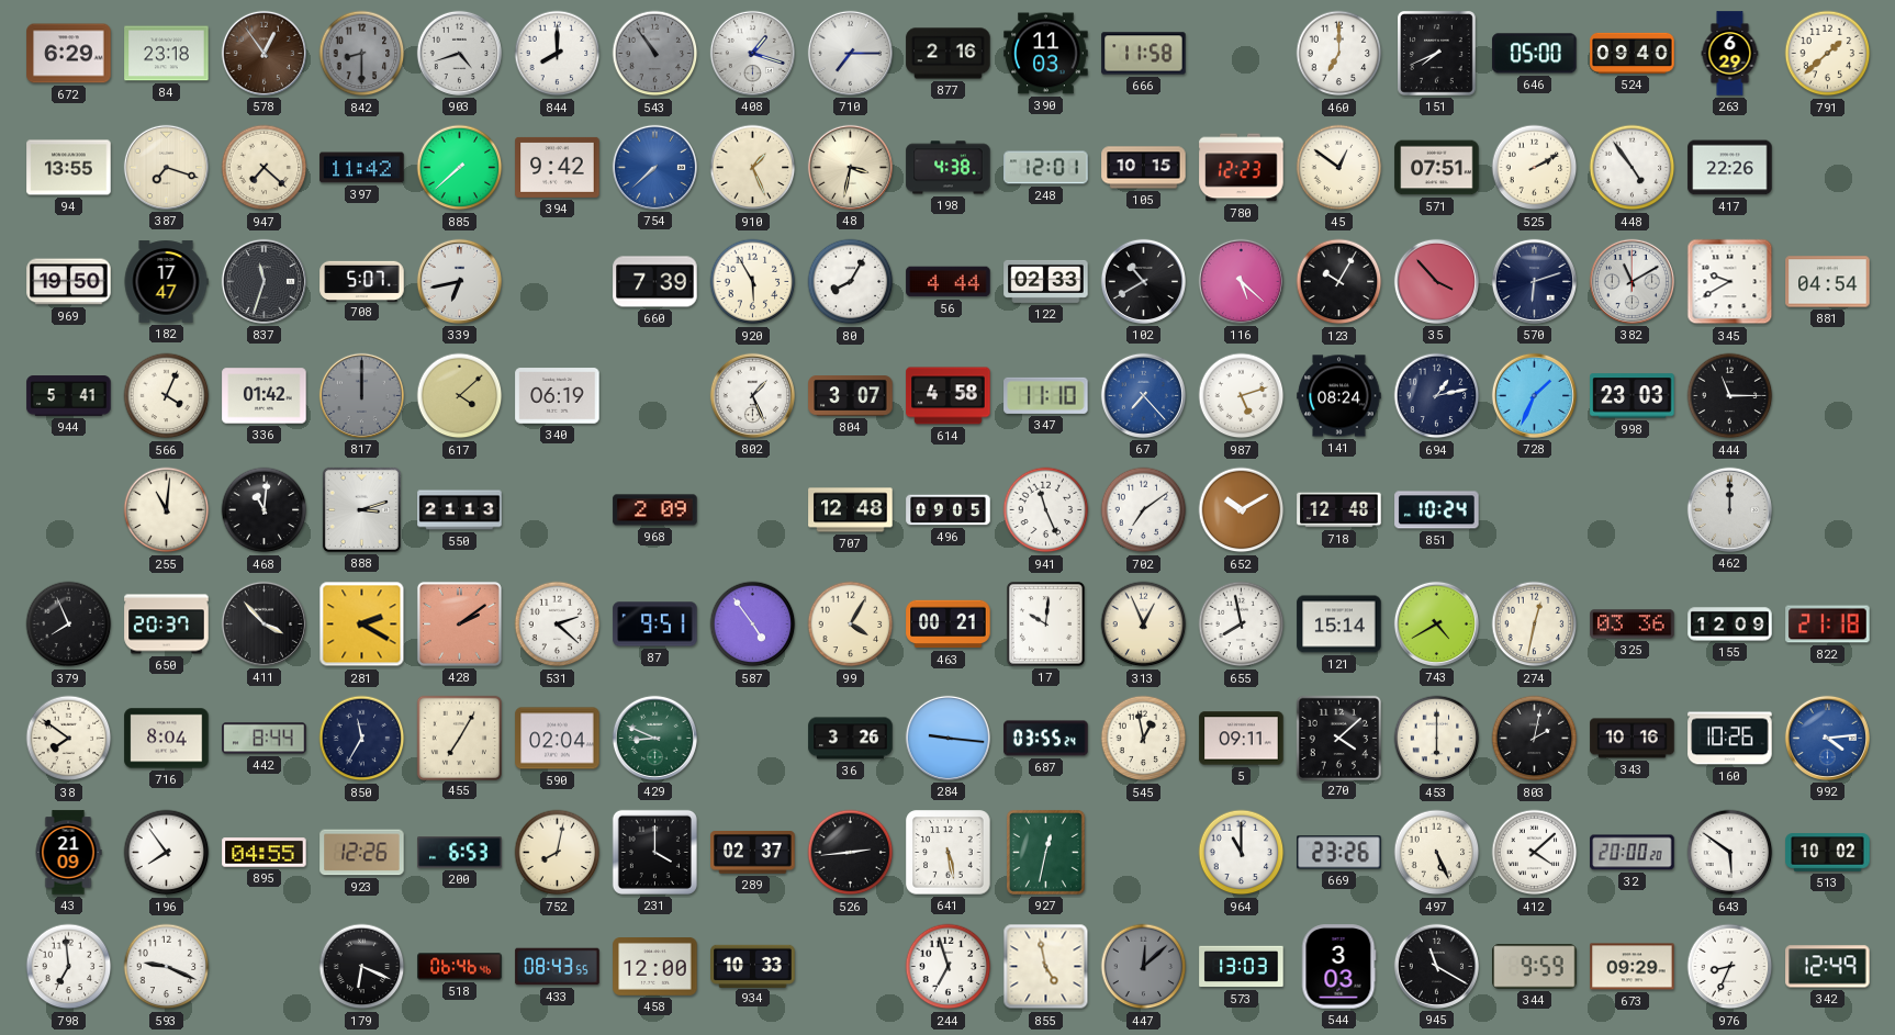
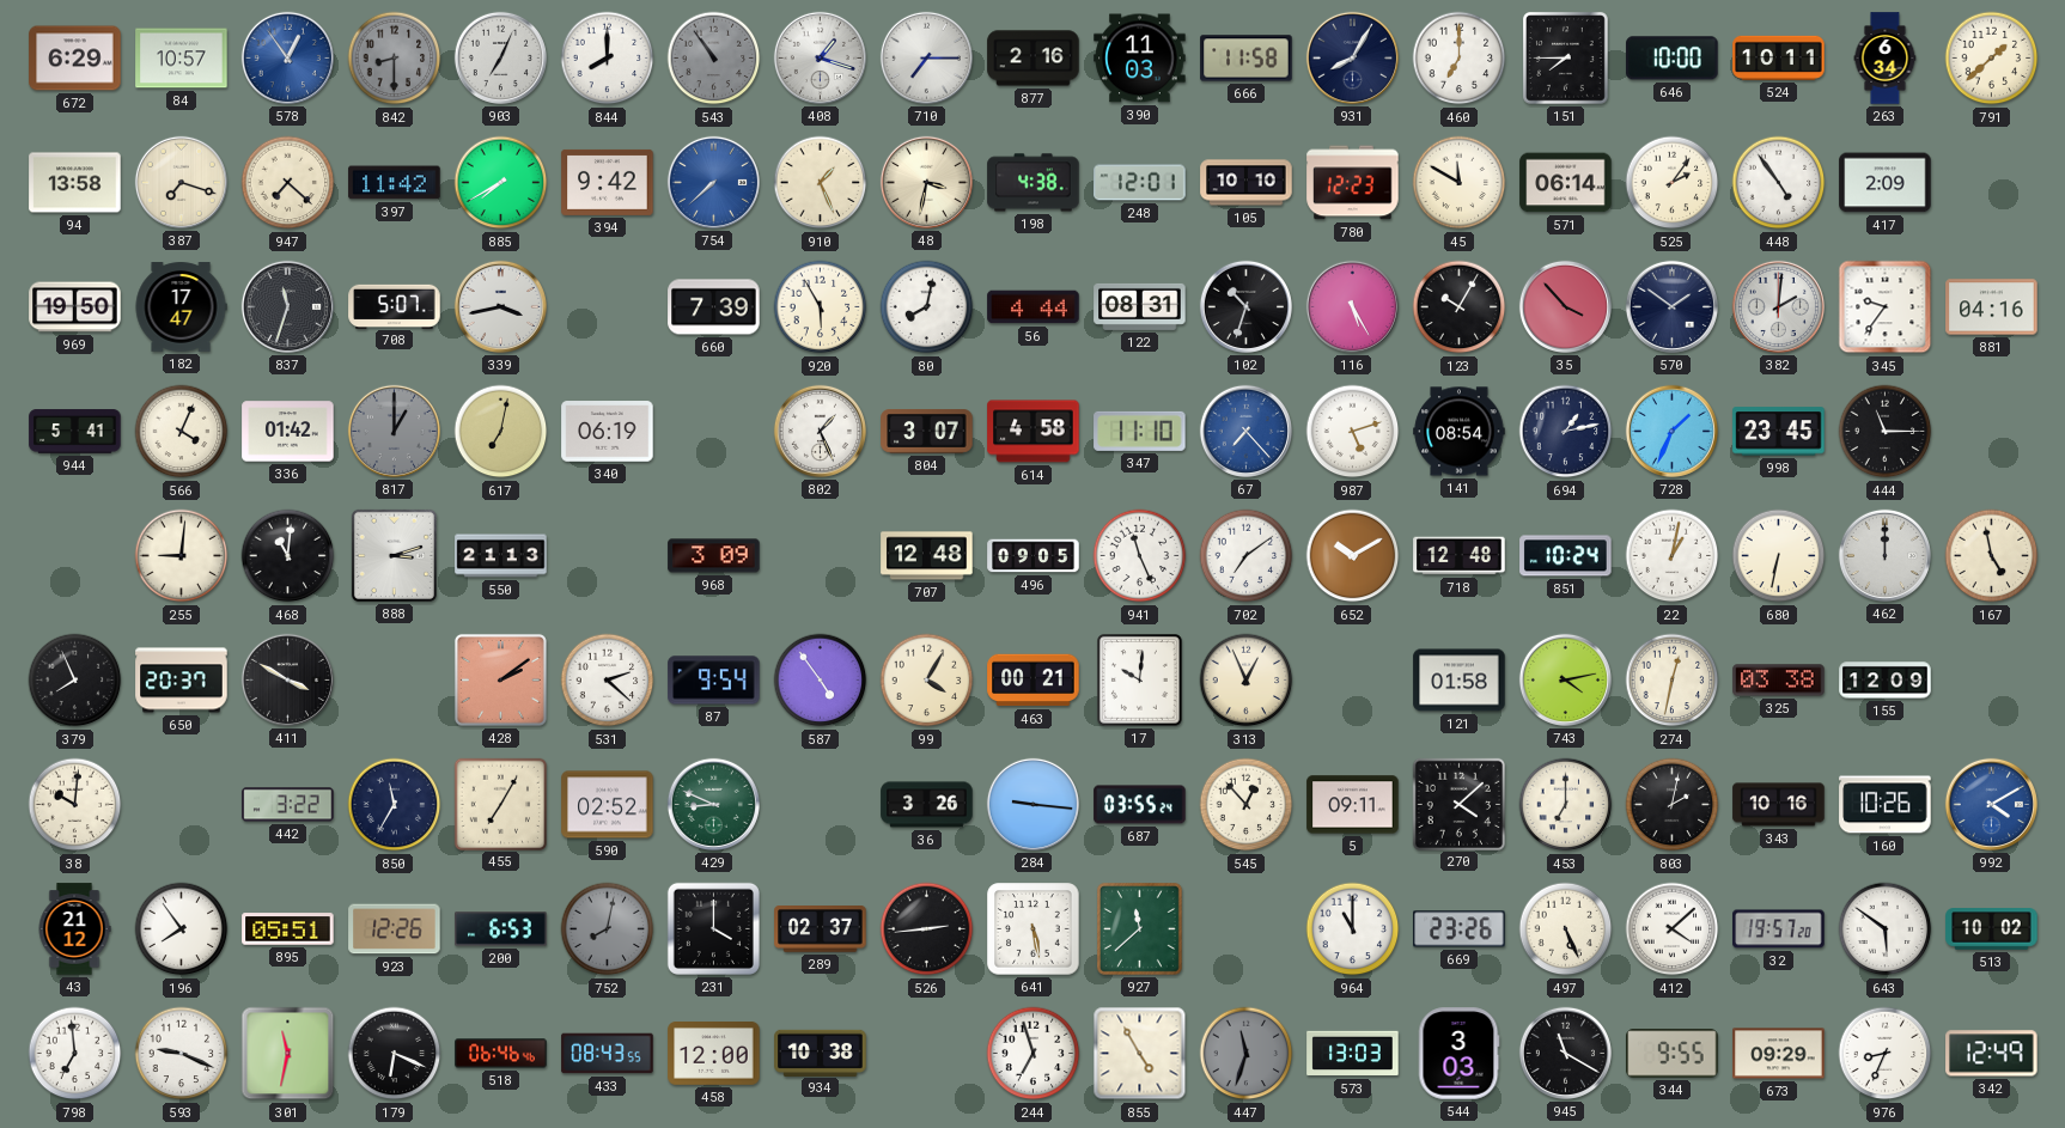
84: 23:18 -> 10:57
578 dial: brown -> blue
903: 4:42 -> 7:04
931: none -> 8:05
151: 7:41 -> 7:45
646: 05:00 -> 10:00
524: 09:40 -> 10:11
263: 6:29 -> 6:34
94: 13:55 -> 13:58
885: 7:38 -> 7:40
105: 10:15 -> 10:10
45: 12:51 -> 11:50
571: 07:51 -> 06:14
525: 2:10 -> 2:06
417: 22:26 -> 2:09
339: 6:43 -> 3:43
80: 8:05 -> 8:02
122: 02:33 -> 08:31
102: 10:40 -> 10:33
116: 5:22 -> 5:25
570: 6:12 -> 1:51
382: 11:10 -> 2:01
345: 9:40 -> 9:36
881: 04:54 -> 04:16
817: 12:00 -> 1:00
617: 4:08 -> 7:02
141: 08:24 -> 08:54
998: 23:03 -> 23:45
255: 11:01 -> 9:01
968: 2:09 -> 3:09
22: none -> 1:02
680: none -> 6:32
167: none -> 4:58
411: 3:53 -> 3:50
281: 2:20 -> none
87: 9:51 -> 9:54
655: 7:58 -> none
121: 15:14 -> 01:58
743: 4:40 -> 4:13
325: 03:36 -> 03:38
822: 21:18 -> none
38: 7:51 -> 10:01
716: 8:04 -> none
442: 8:44 -> 3:22
590: 02:04 -> 02:52
545: 12:58 -> 12:53
453: 6:00 -> 7:00
992: 4:14 -> 4:10
43: 21:09 -> 21:12
895: 04:55 -> 05:51
752 dial: cream -> grey
927: 12:32 -> 11:38
32: 20:00 -> 19:57
301: none -> 11:32
934: 10:33 -> 10:38
855: 4:58 -> 4:55
447: 12:08 -> 11:33
344: 9:59 -> 9:55
